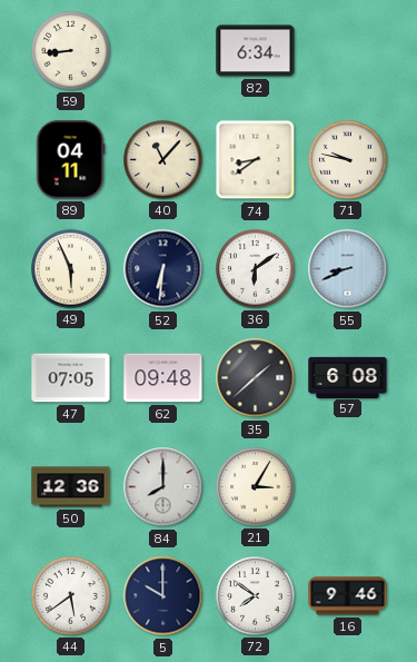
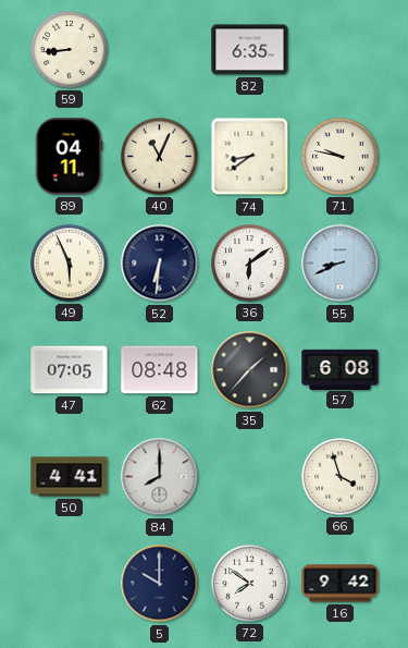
82: 6:34 -> 6:35
40: 11:07 -> 11:04
62: 09:48 -> 08:48
35: 1:38 -> 1:37
50: 12:36 -> 4:41
21: 3:05 -> none
66: none -> 3:57
44: 5:39 -> none
16: 9:46 -> 9:42
